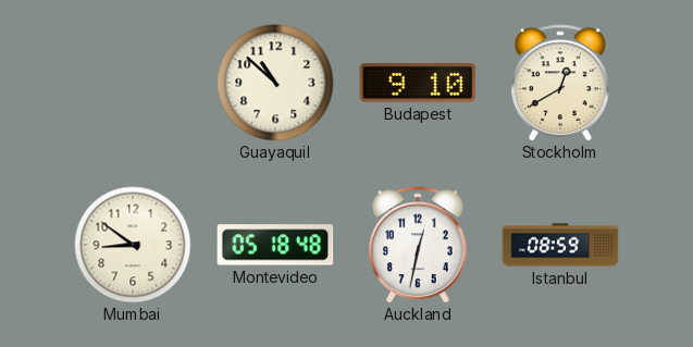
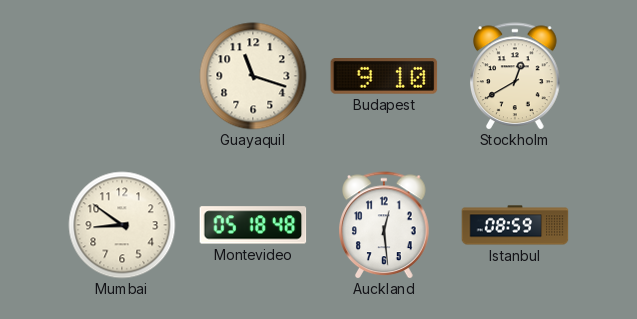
Guayaquil: 10:52 -> 11:18
Auckland: 12:32 -> 12:29
